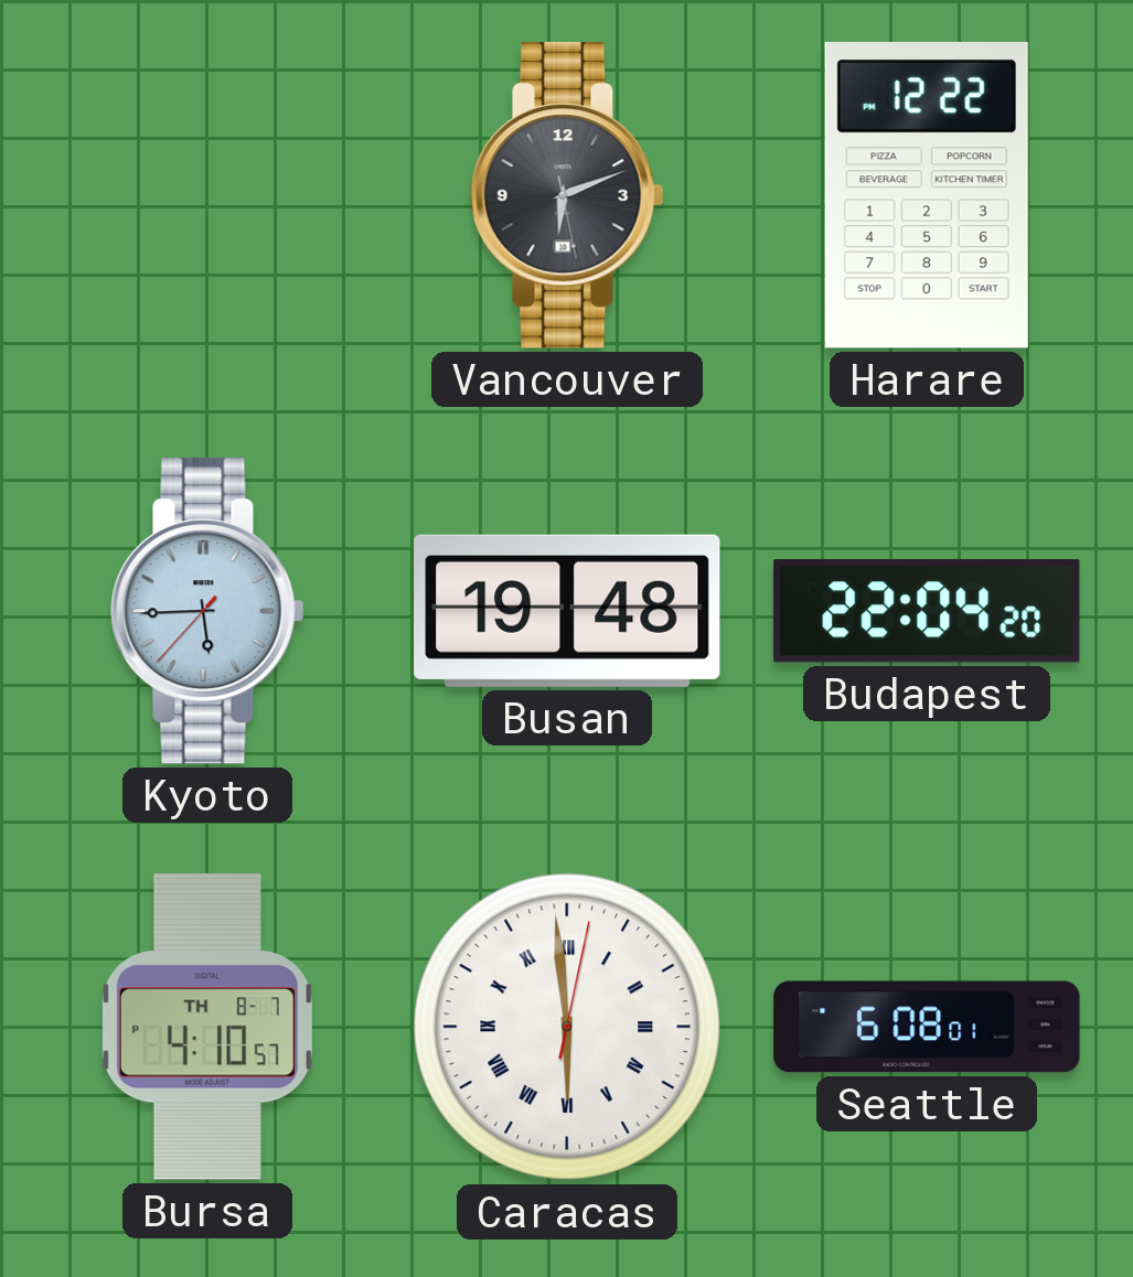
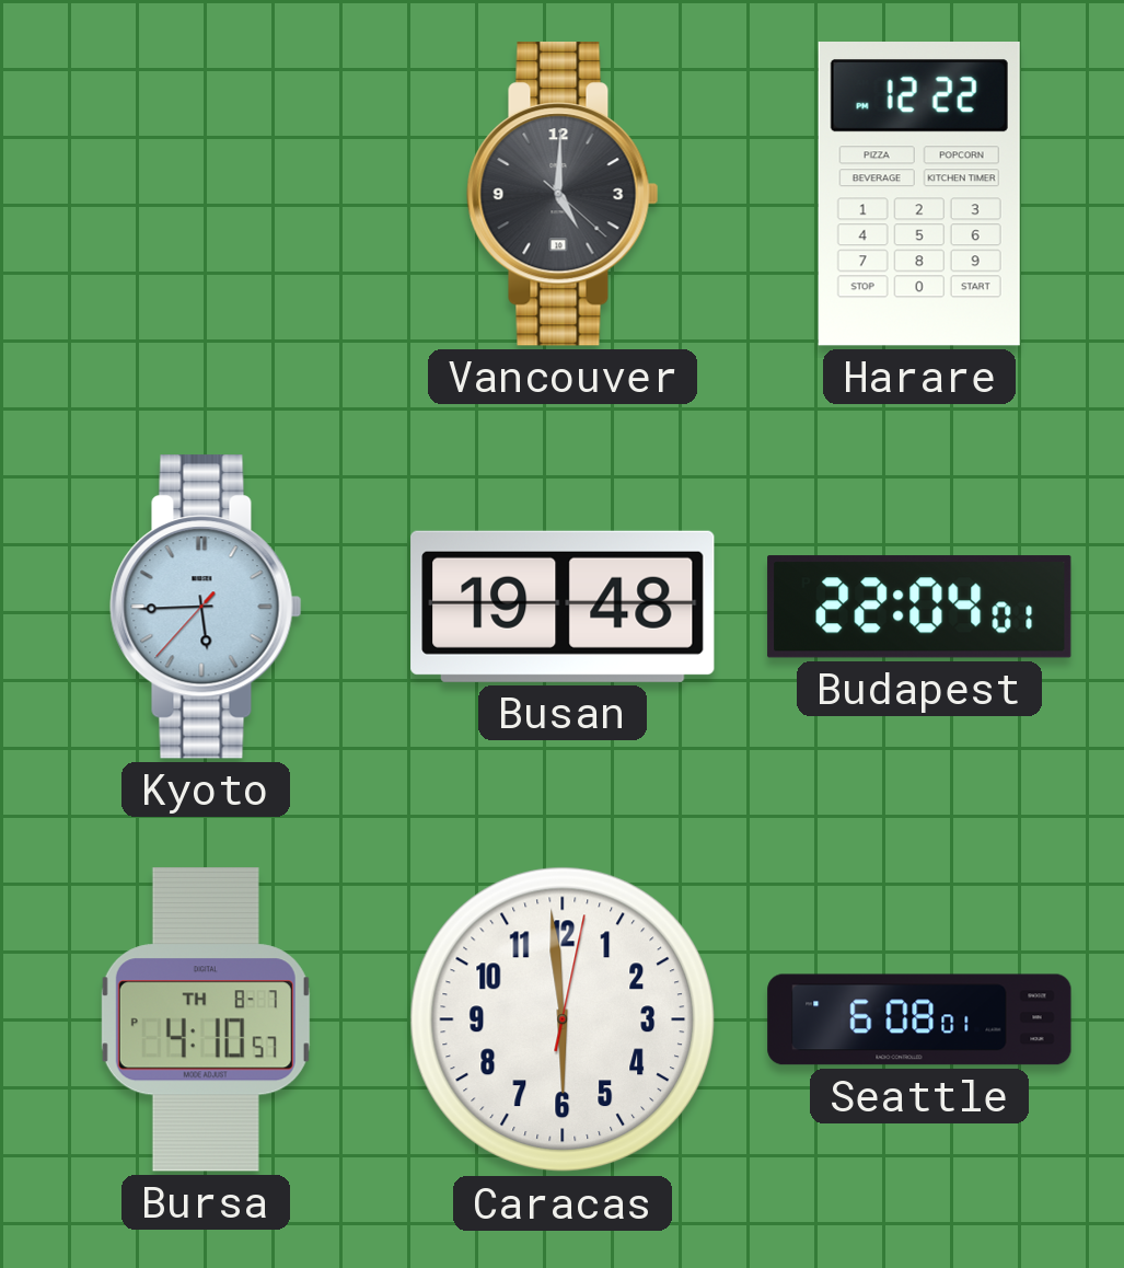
Vancouver: 6:11 -> 5:00
Budapest: 22:04:20 -> 22:04:01
Caracas numerals: Roman -> Arabic
